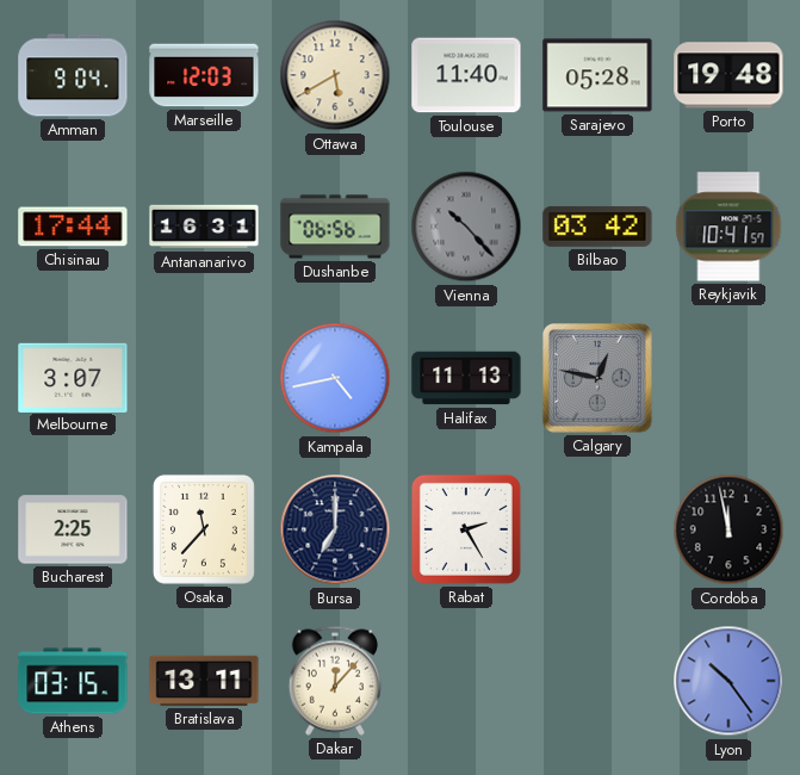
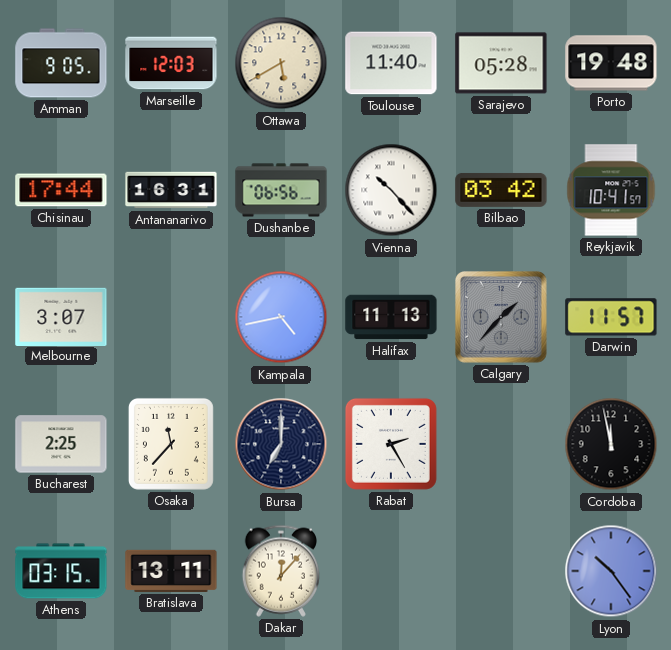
Amman: 9:04 -> 9:05
Vienna dial: grey -> white
Calgary: 12:47 -> 1:37
Darwin: none -> 11:57
